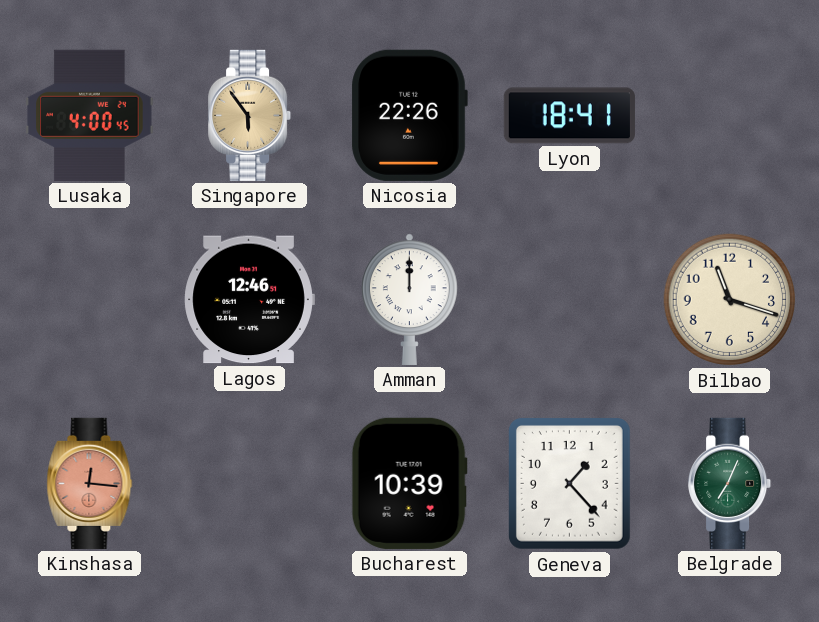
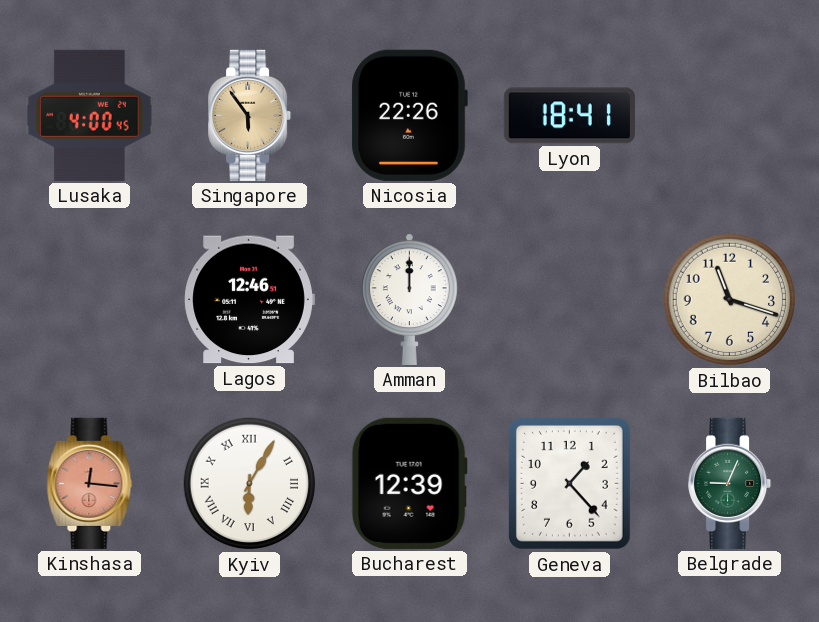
Kyiv: none -> 6:05
Bucharest: 10:39 -> 12:39
Belgrade: 7:04 -> 9:04
